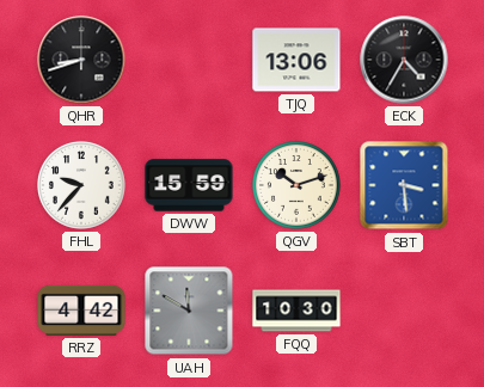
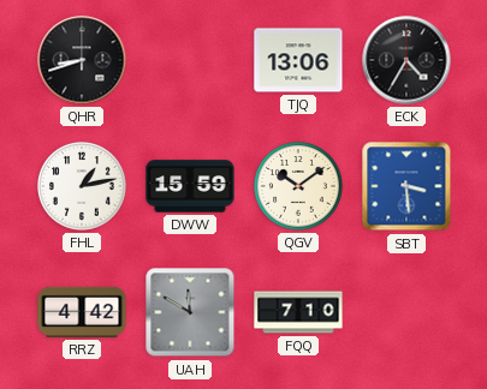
FHL: 9:37 -> 1:13
QGV: 10:12 -> 10:09
FQQ: 10:30 -> 7:10
